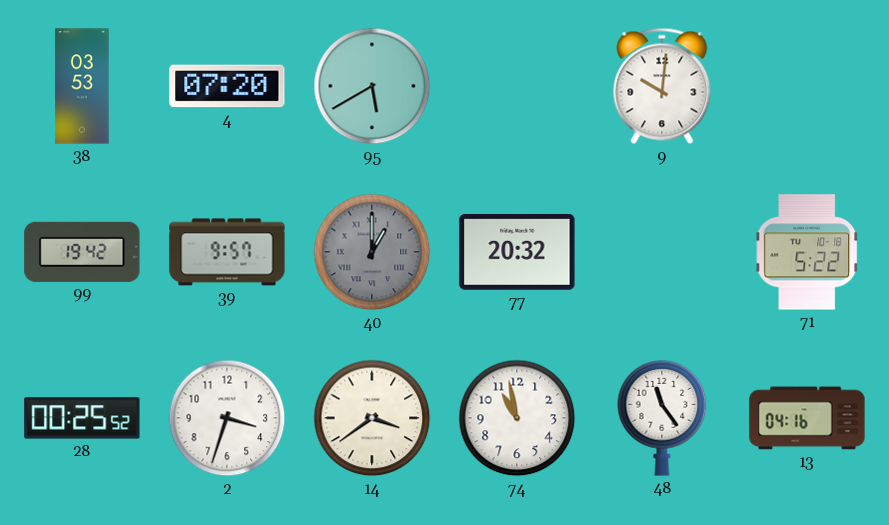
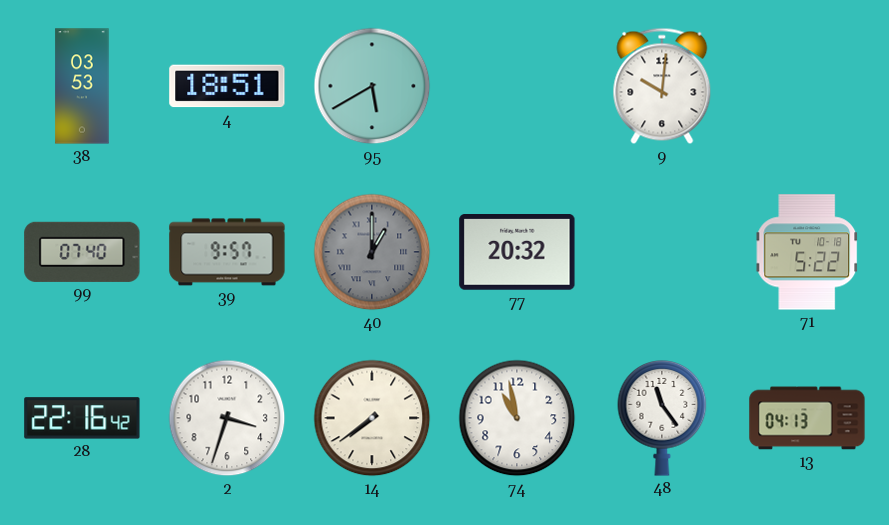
4: 07:20 -> 18:51
99: 19:42 -> 07:40
28: 00:25 -> 22:16
14: 3:39 -> 7:39
13: 04:16 -> 04:13
